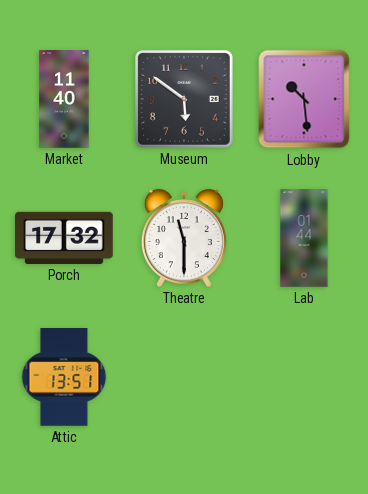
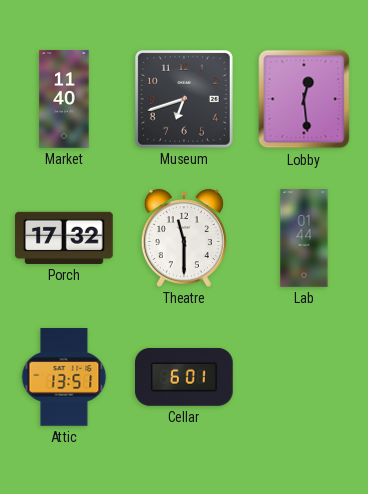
Museum: 5:51 -> 6:42
Lobby: 10:29 -> 12:29
Cellar: none -> 6:01
